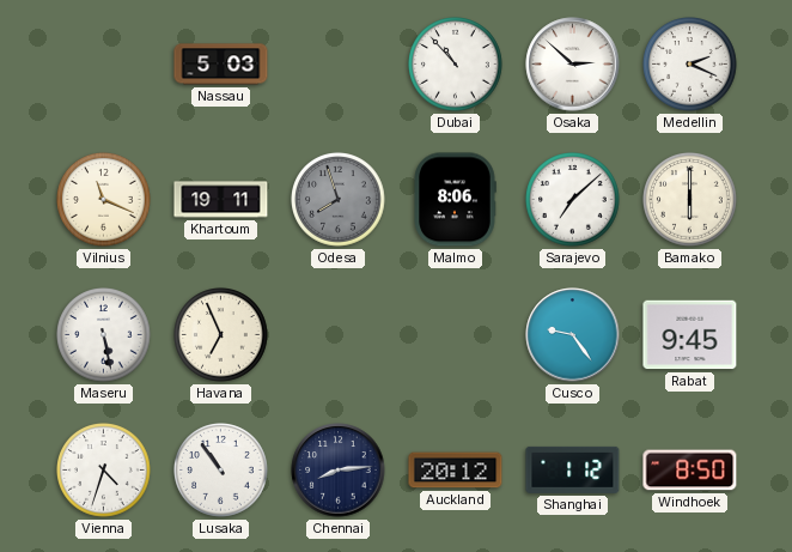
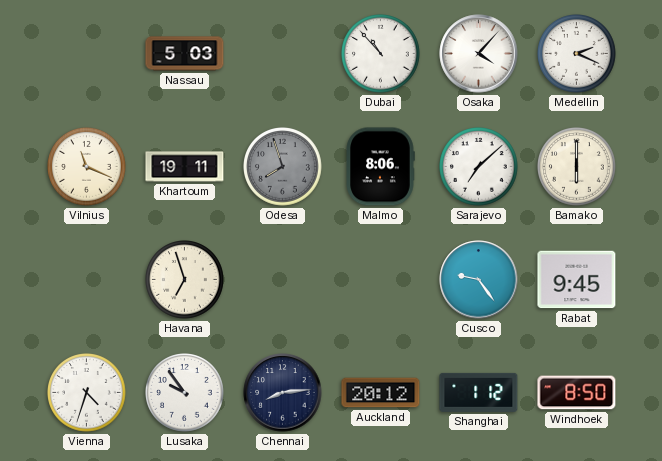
Osaka: 2:52 -> 4:07
Maseru: 5:28 -> none
Havana: 6:56 -> 6:57
Lusaka: 10:54 -> 9:54
